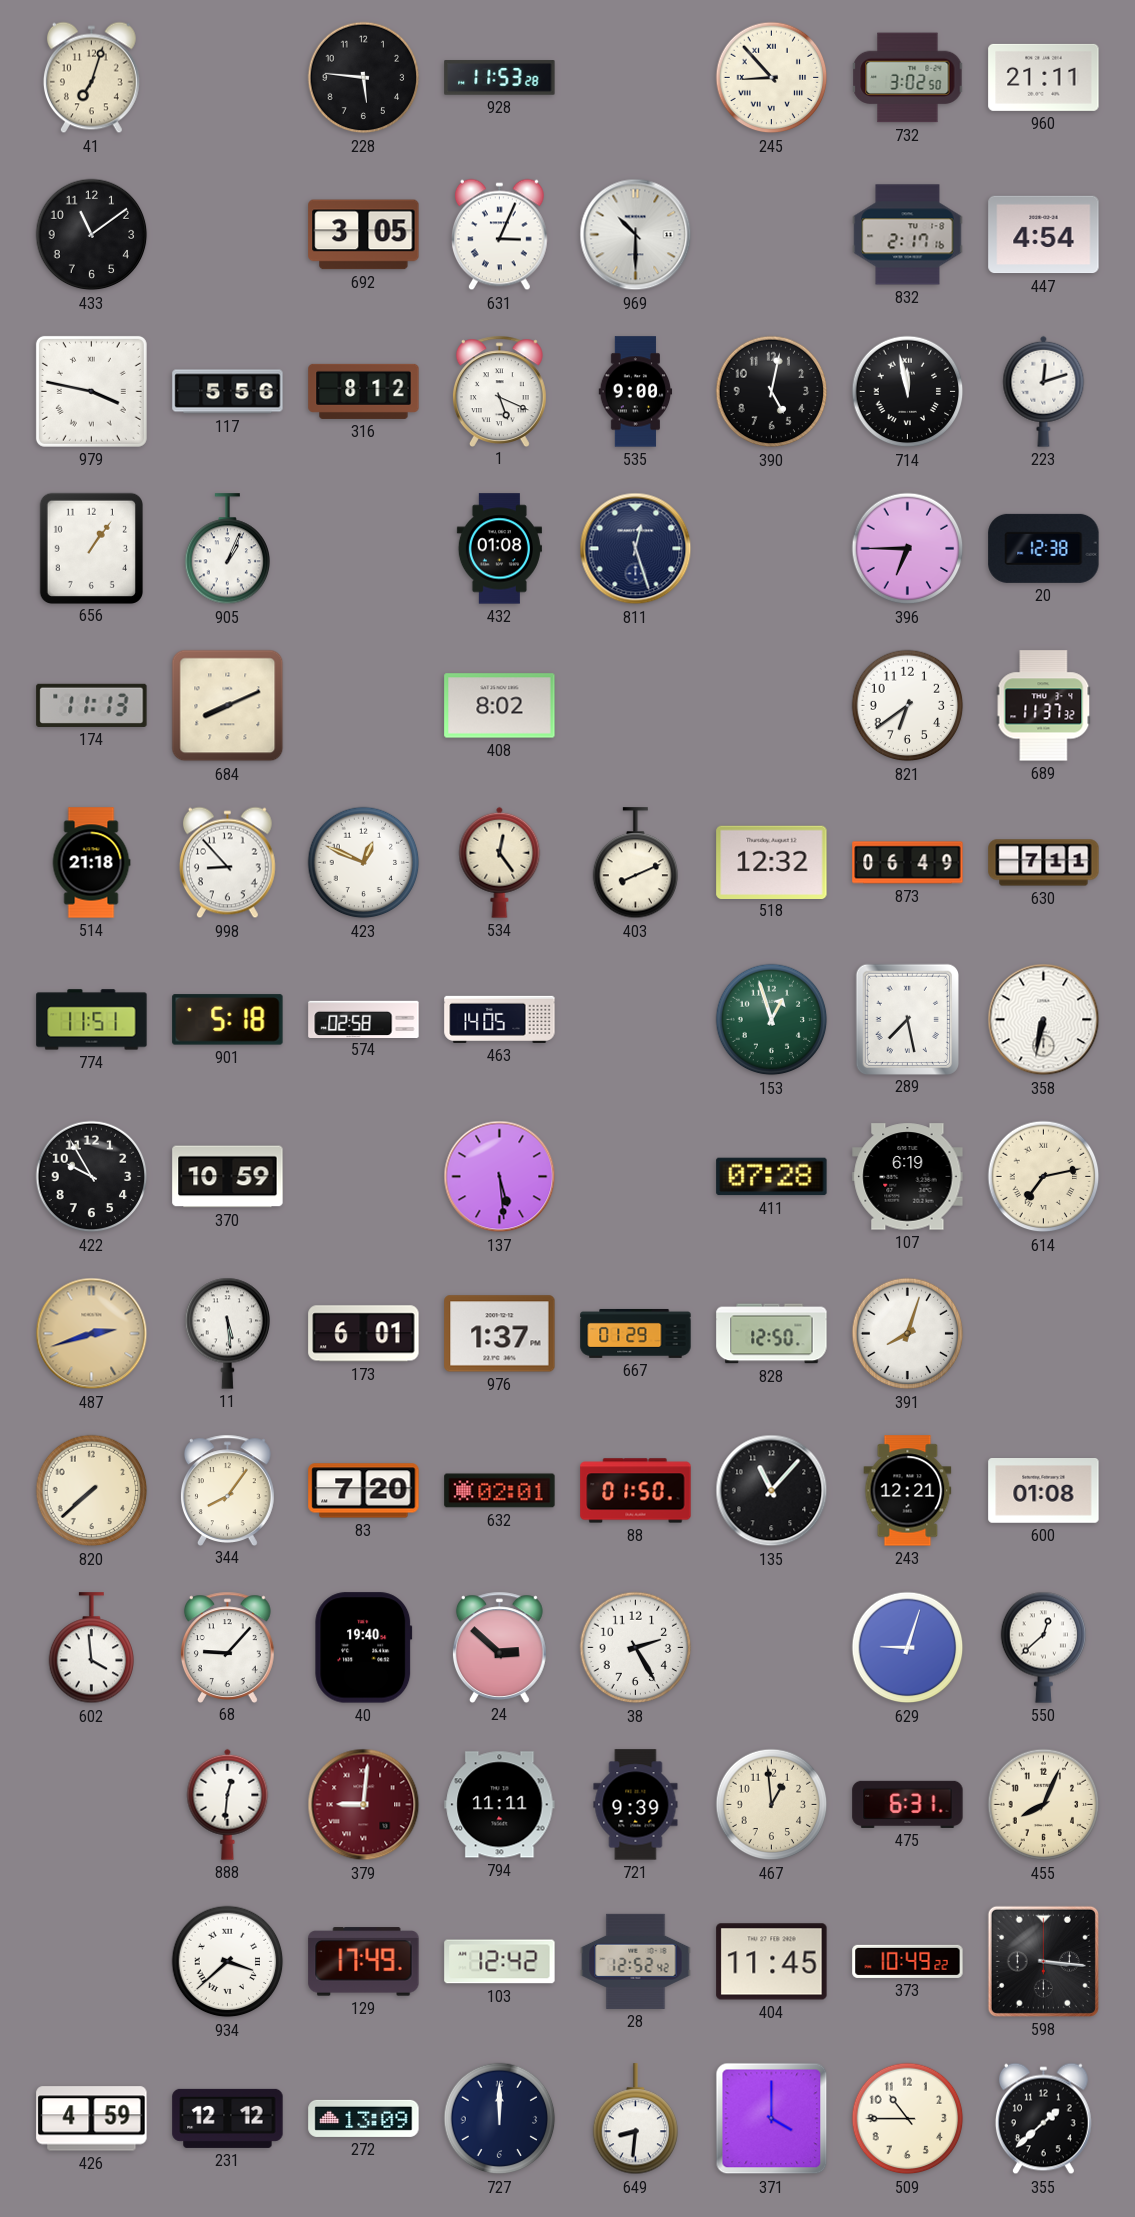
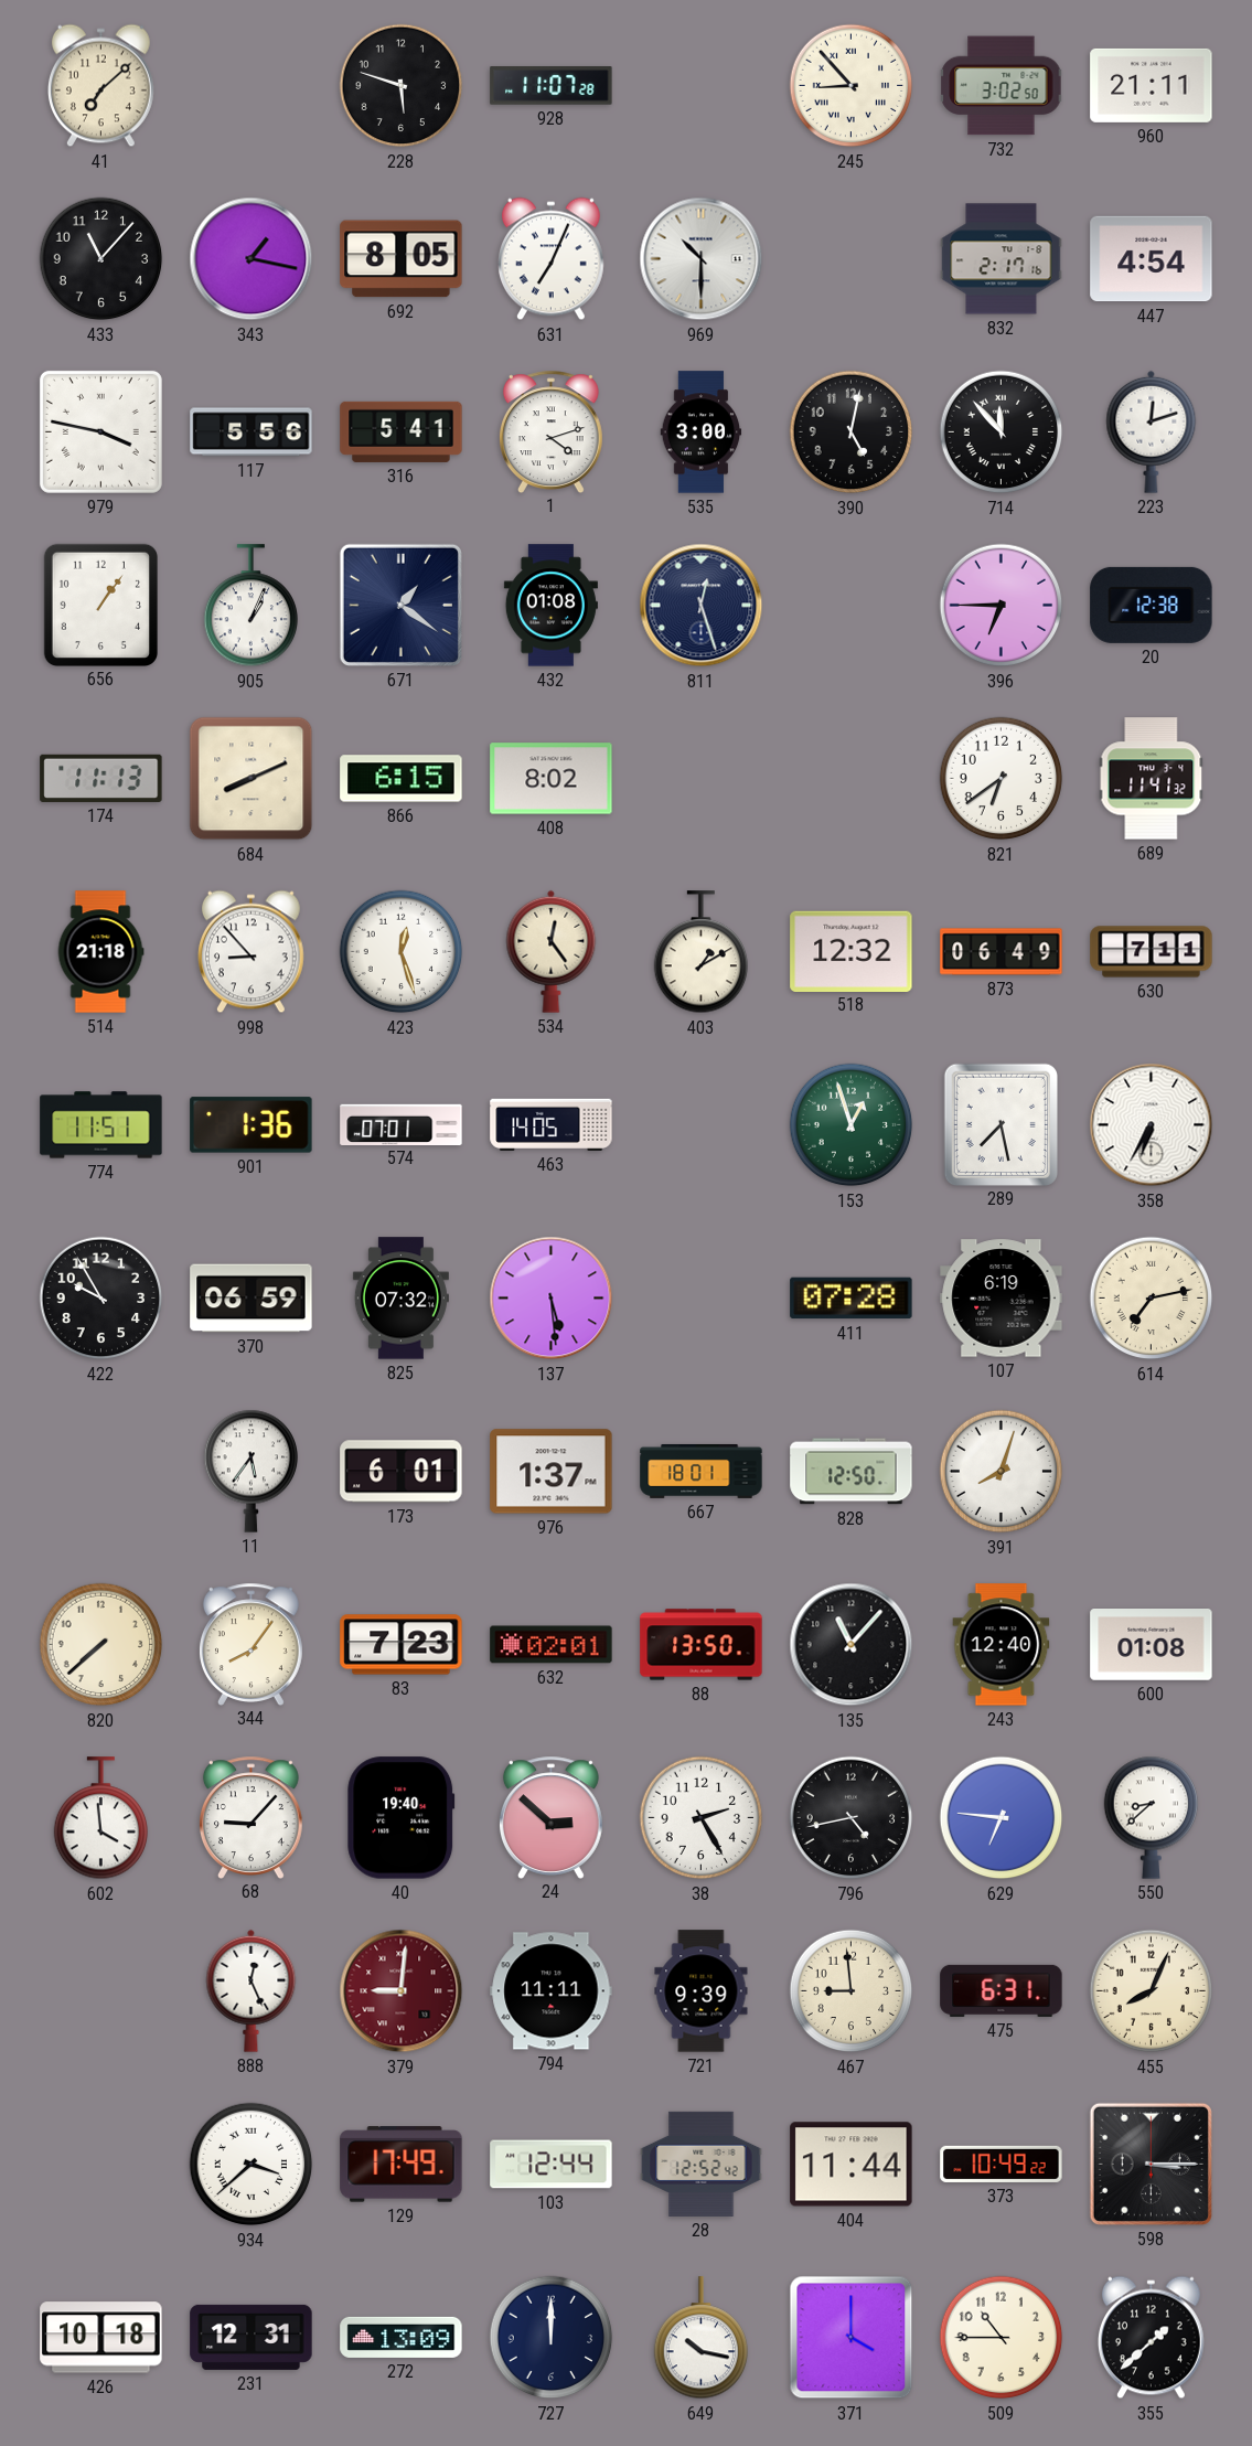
41: 7:03 -> 7:08
228: 5:46 -> 5:48
928: 11:53 -> 11:07
433: 11:09 -> 11:07
343: none -> 1:17
692: 3:05 -> 8:05
631: 3:04 -> 7:04
316: 8:12 -> 5:41
1: 5:19 -> 4:12
535: 9:00 -> 3:00
714: 11:58 -> 11:53
671: none -> 1:21
866: none -> 6:15
689: 11:37 -> 11:41
423: 12:49 -> 12:27
403: 8:11 -> 1:10
901: 5:18 -> 1:36
574: 02:58 -> 07:01
358: 6:32 -> 6:35
370: 10:59 -> 06:59
825: none -> 07:32
487: 2:42 -> none
11: 5:29 -> 5:36
667: 01:29 -> 18:01
83: 7:20 -> 7:23
88: 01:50 -> 13:50
243: 12:21 -> 12:40
796: none -> 4:43
629: 9:03 -> 6:46
550: 12:38 -> 8:38
888: 12:31 -> 12:26
467: 12:59 -> 8:59
103: 12:42 -> 12:44
404: 11:45 -> 11:44
598: 3:16 -> 3:15
426: 4:59 -> 10:18
231: 12:12 -> 12:31
649: 8:31 -> 10:17
